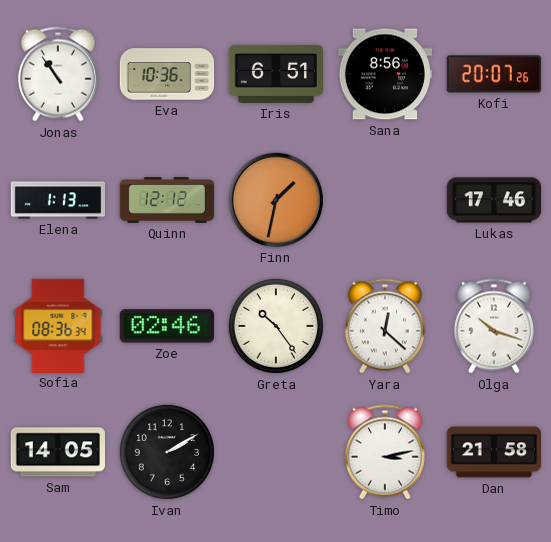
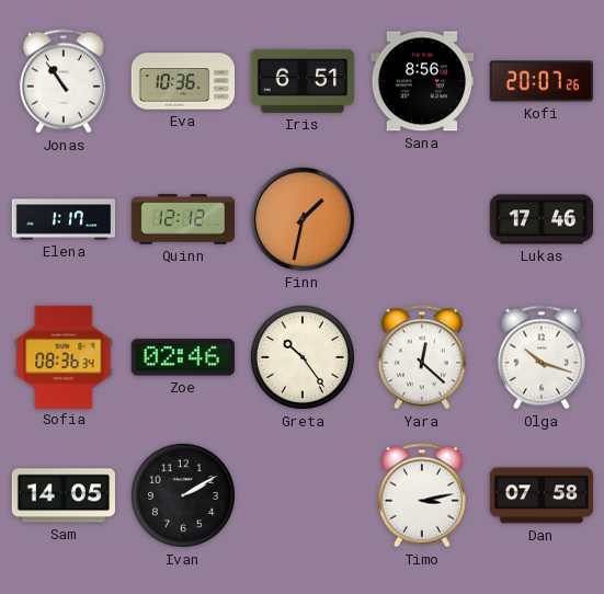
Elena: 1:13 -> 1:17
Dan: 21:58 -> 07:58
